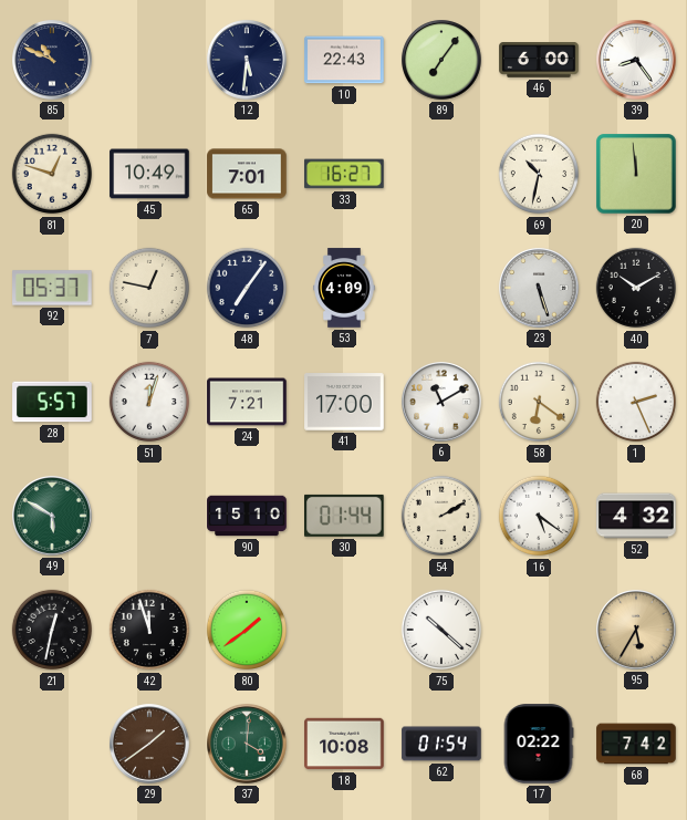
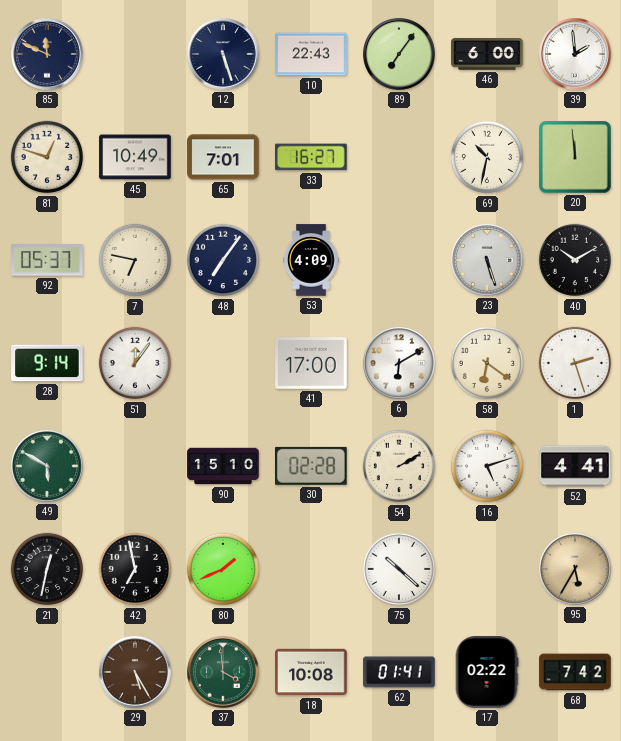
85: 10:49 -> 11:49
12: 5:31 -> 5:27
39: 8:24 -> 1:59
7: 12:47 -> 6:47
28: 5:57 -> 9:14
51: 12:03 -> 12:06
24: 7:21 -> none
6: 11:10 -> 6:10
1: 2:26 -> 2:27
30: 01:44 -> 02:28
16: 5:21 -> 5:12
52: 4:32 -> 4:41
42: 11:57 -> 6:58
80: 1:39 -> 1:41
29: 1:39 -> 5:25
37: 4:01 -> 3:59
62: 01:54 -> 01:41
